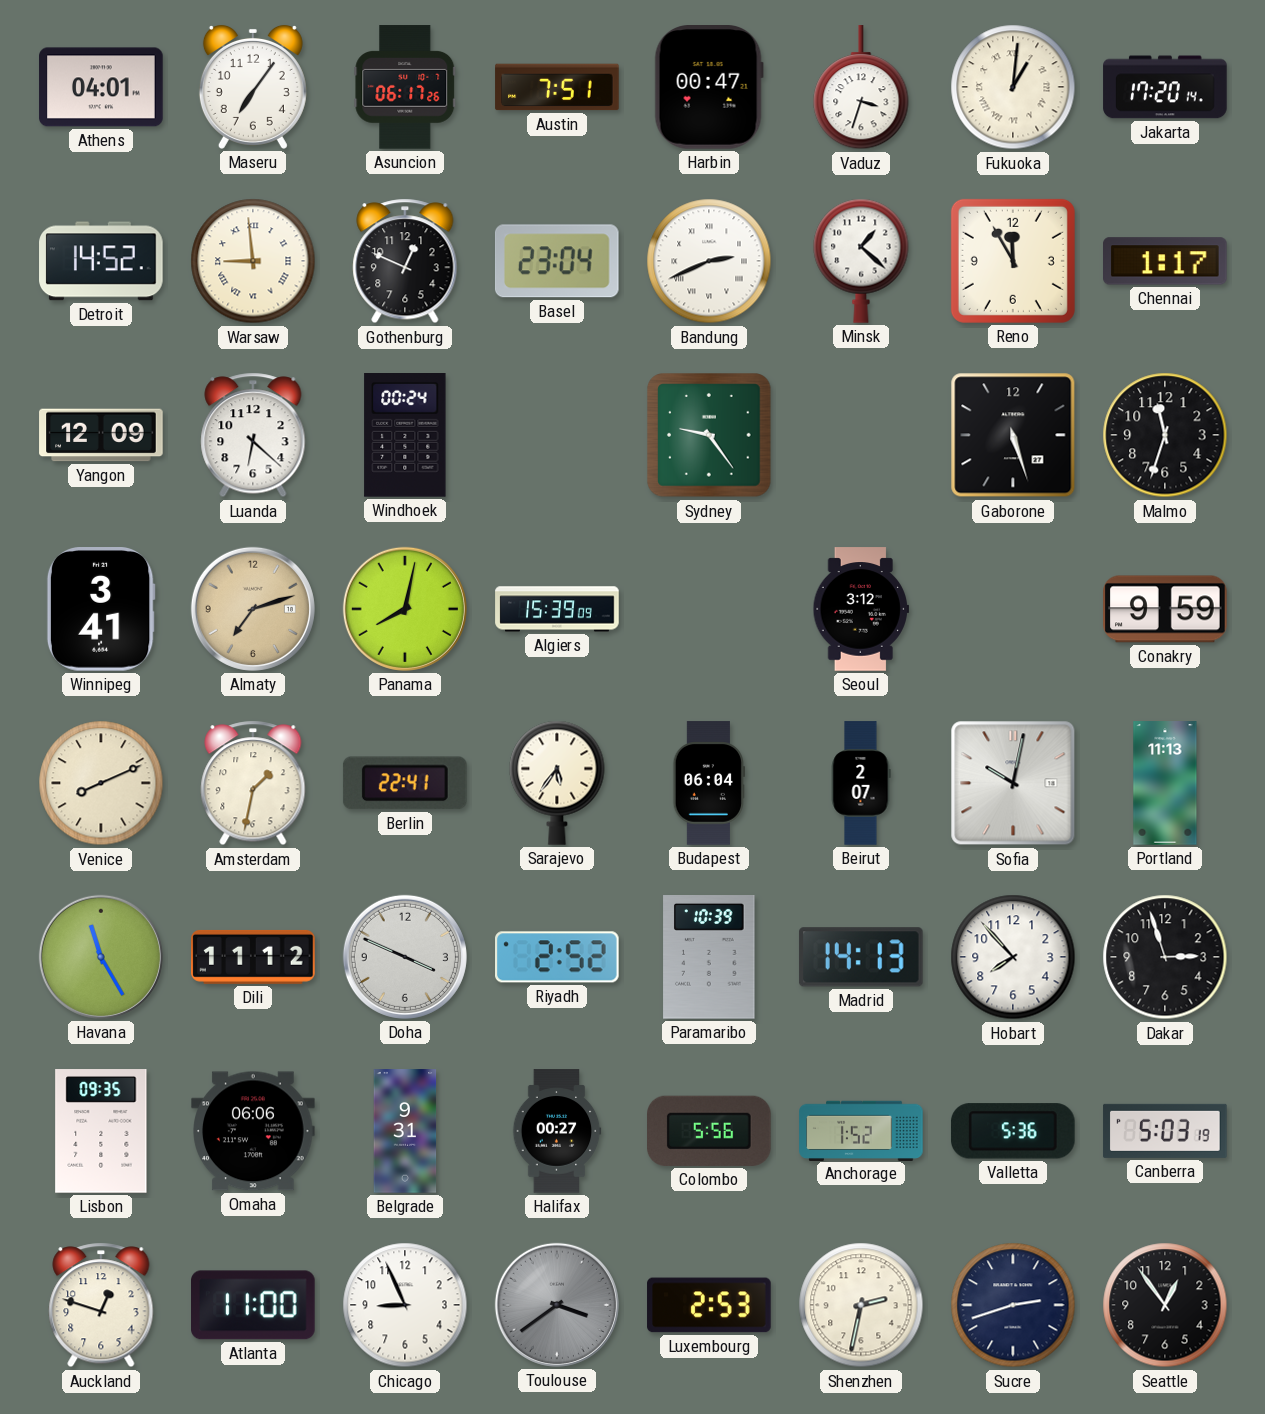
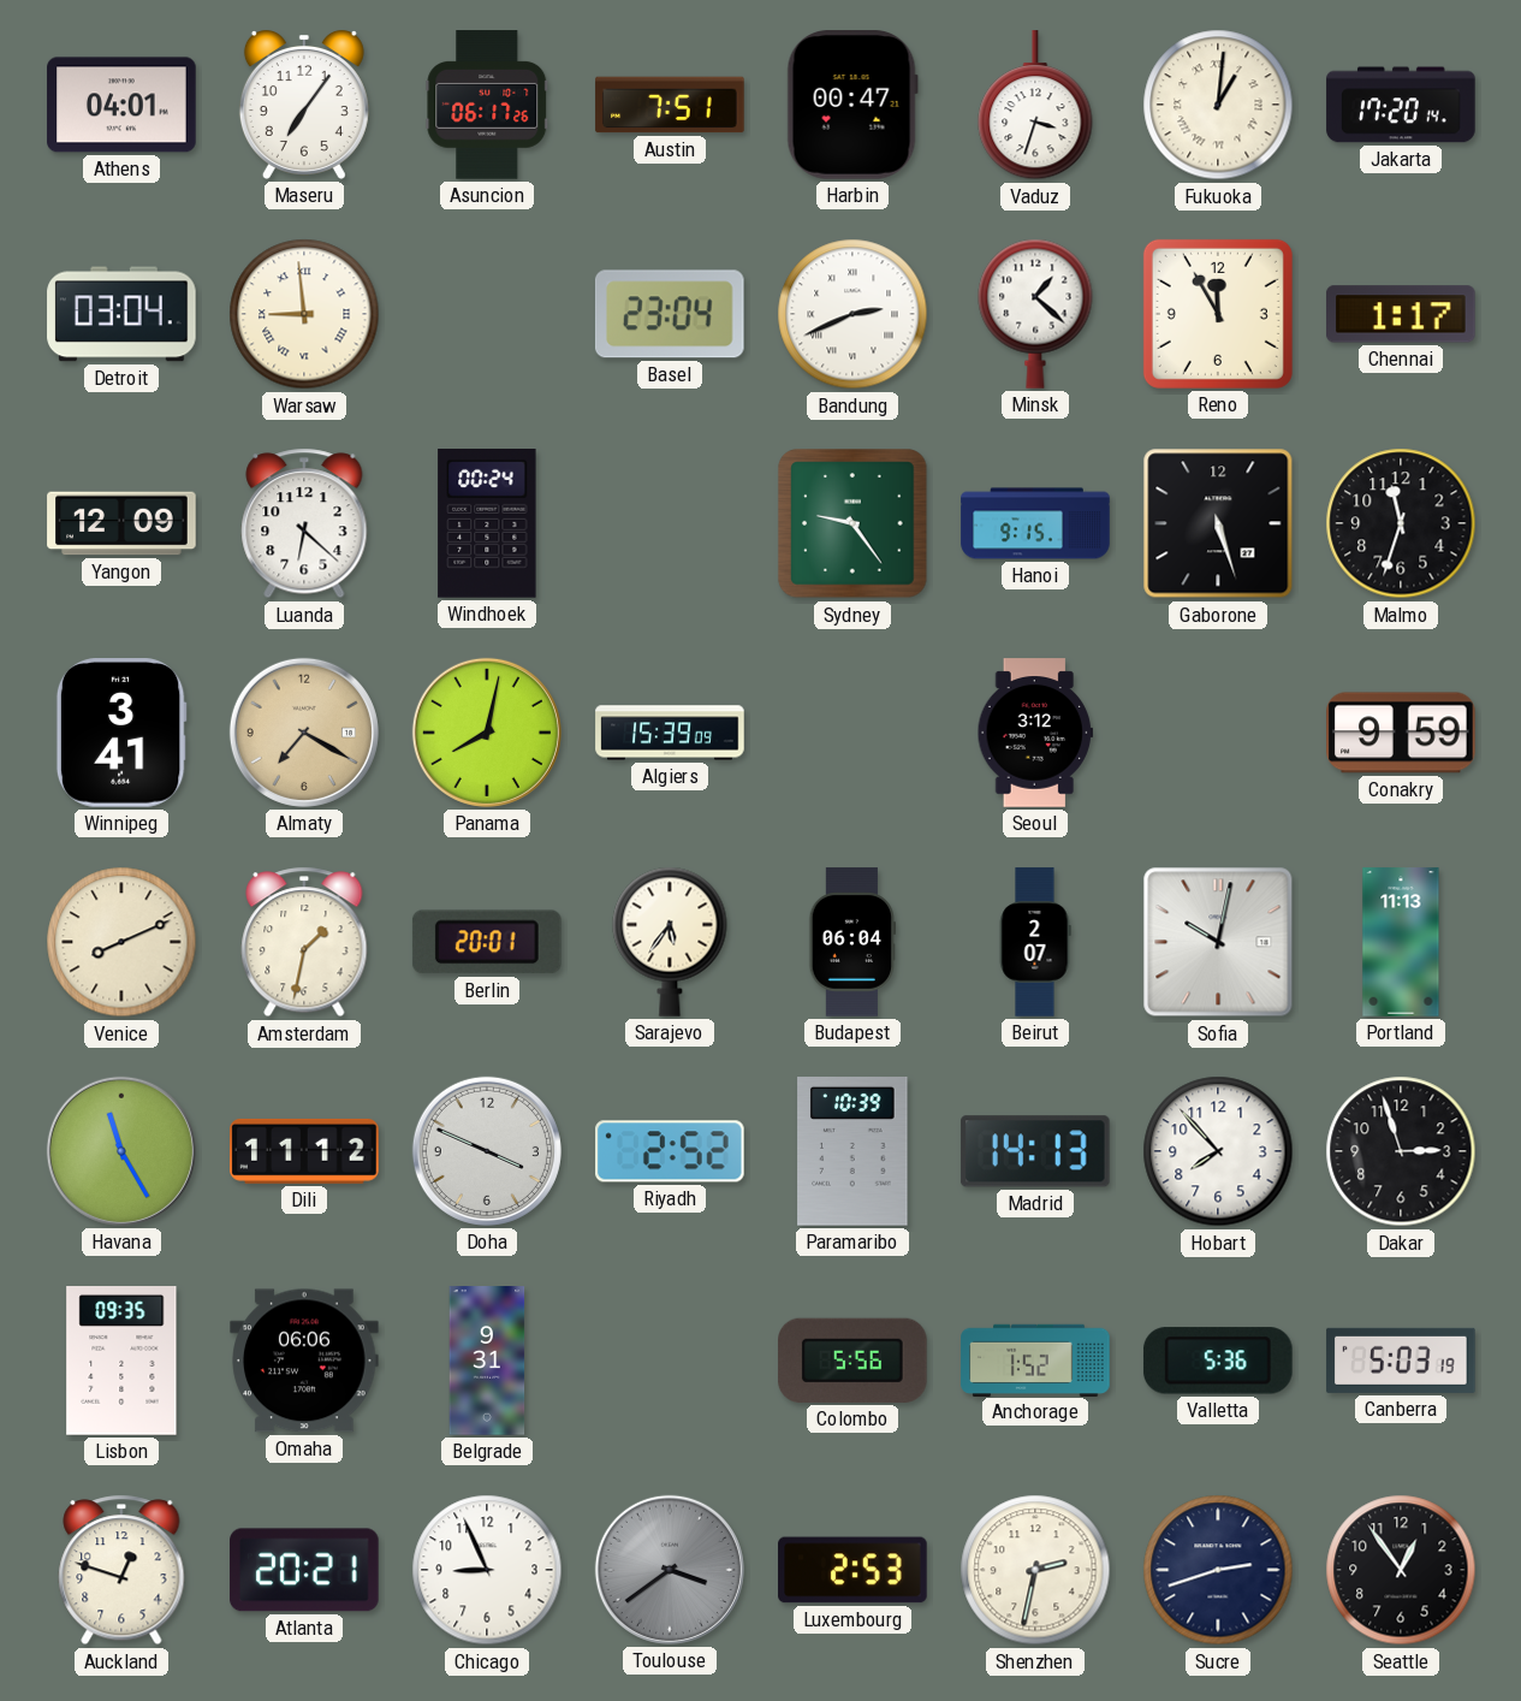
Detroit: 14:52 -> 03:04
Gothenburg: 12:49 -> none
Hanoi: none -> 9:15
Almaty: 7:12 -> 7:20
Berlin: 22:41 -> 20:01
Halifax: 00:27 -> none
Atlanta: 11:00 -> 20:21
